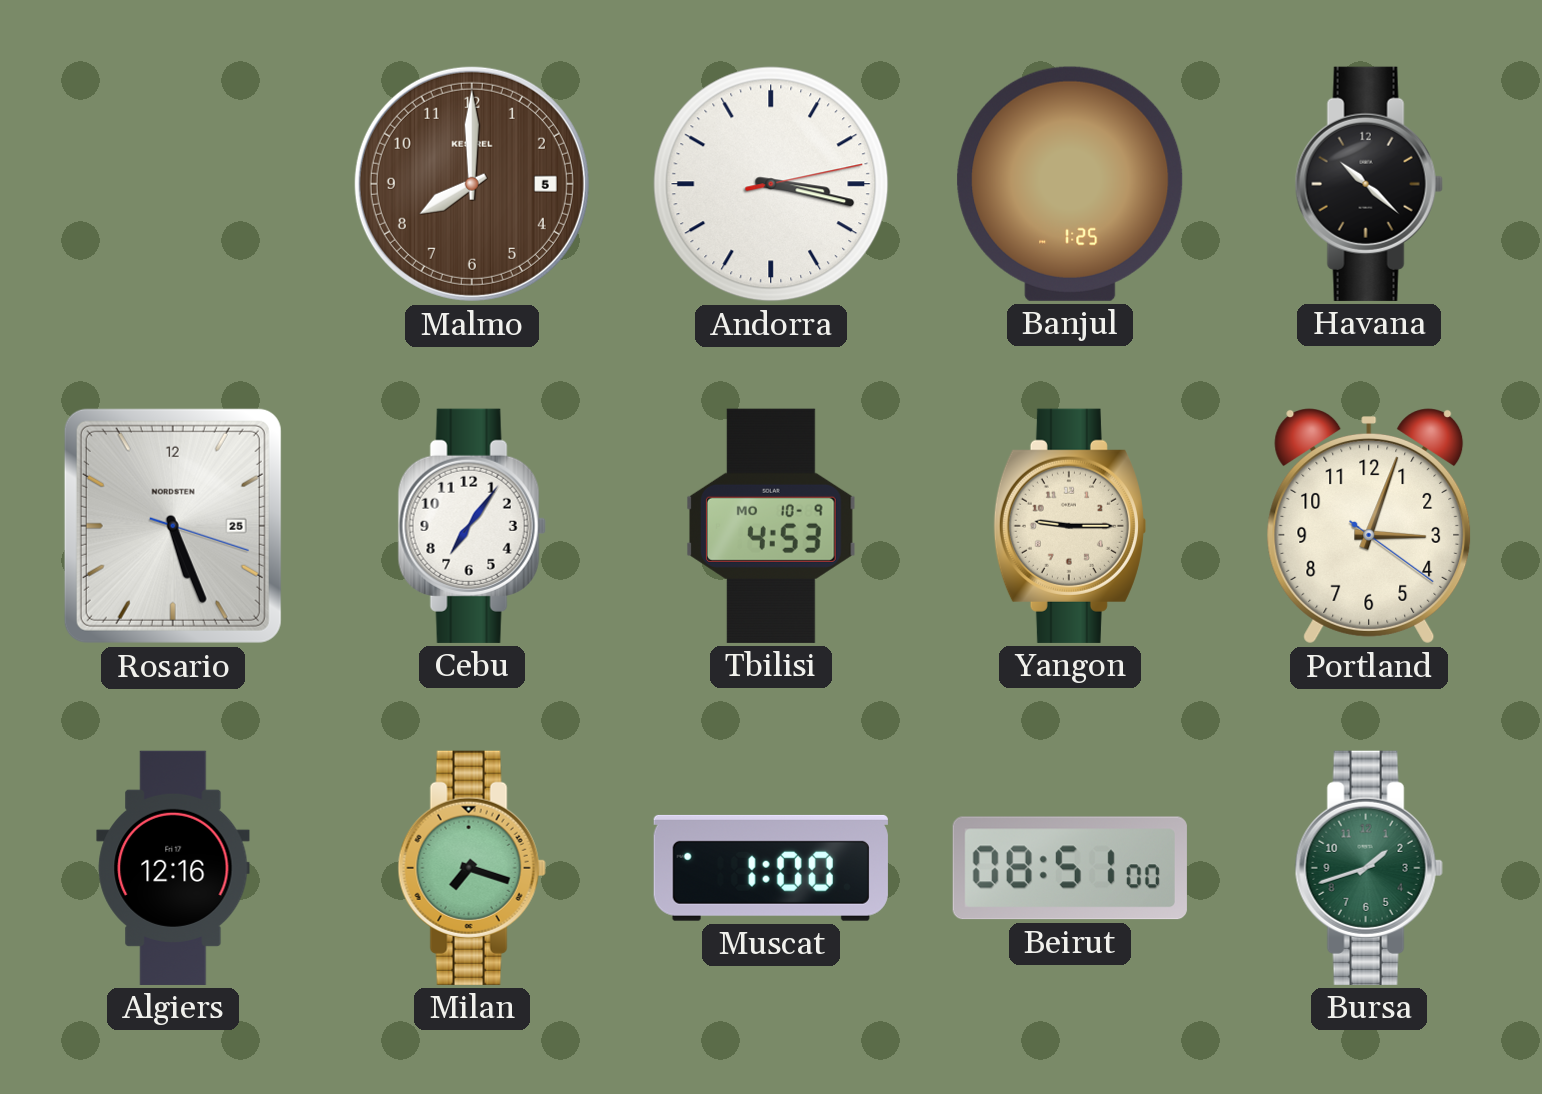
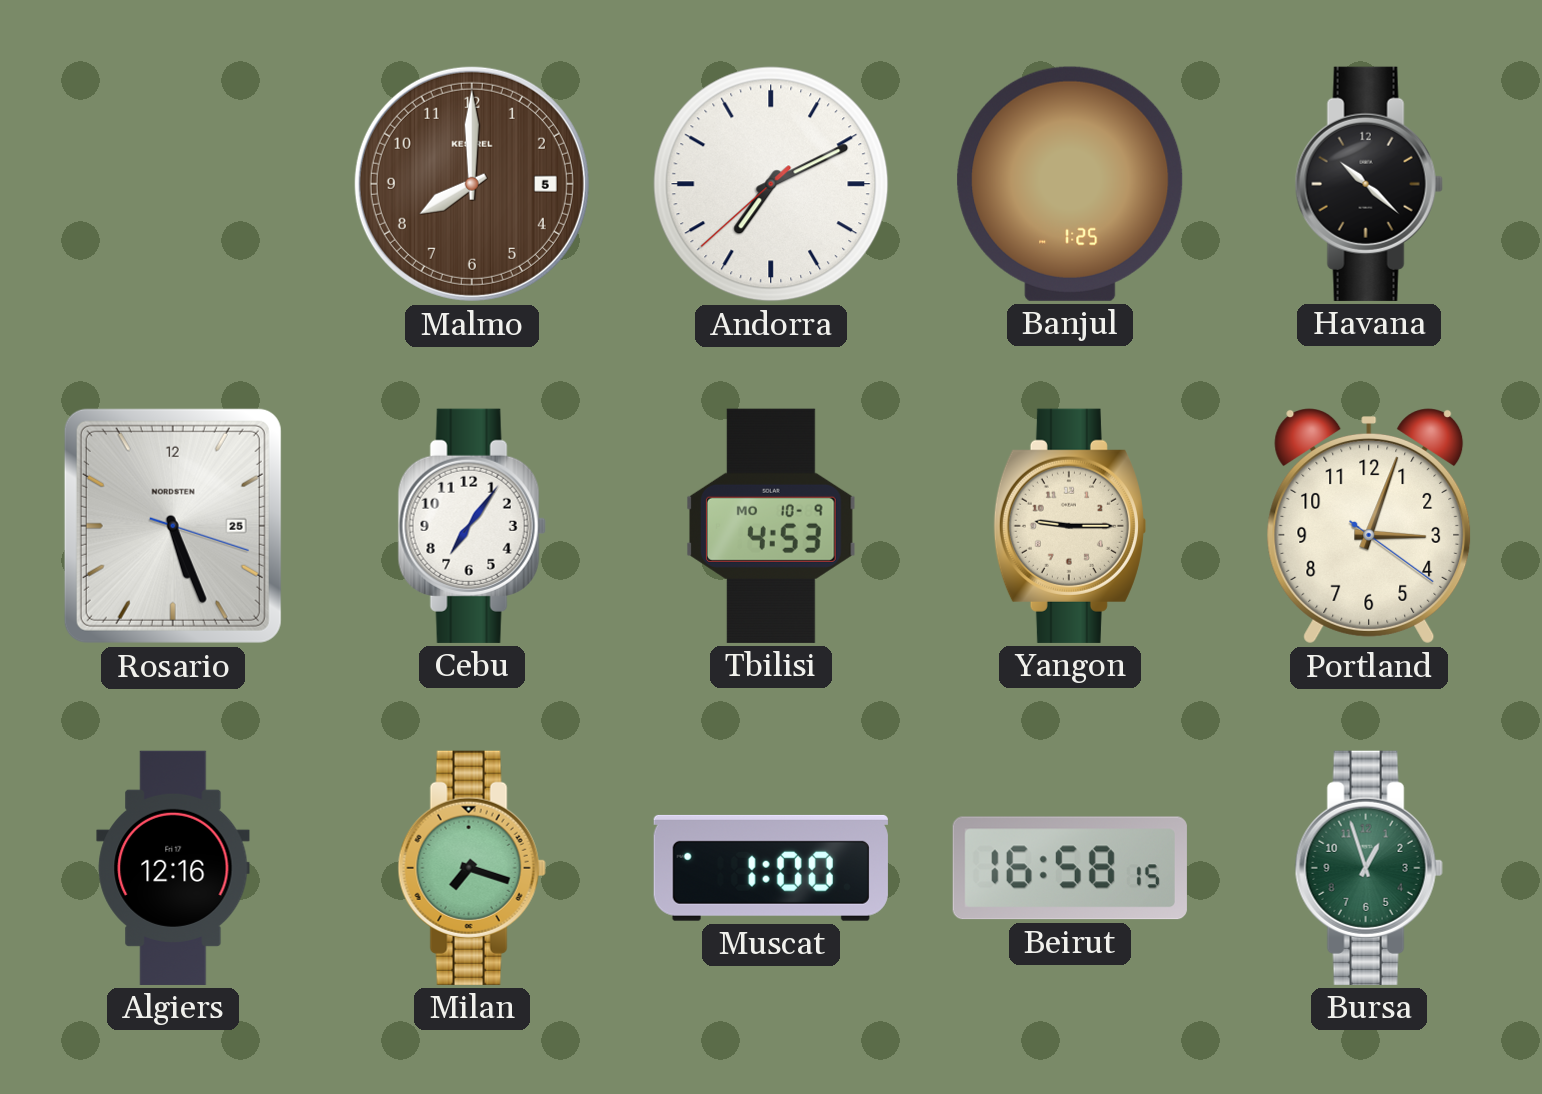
Andorra: 3:17 -> 7:10
Beirut: 08:51 -> 16:58
Bursa: 1:42 -> 12:57
